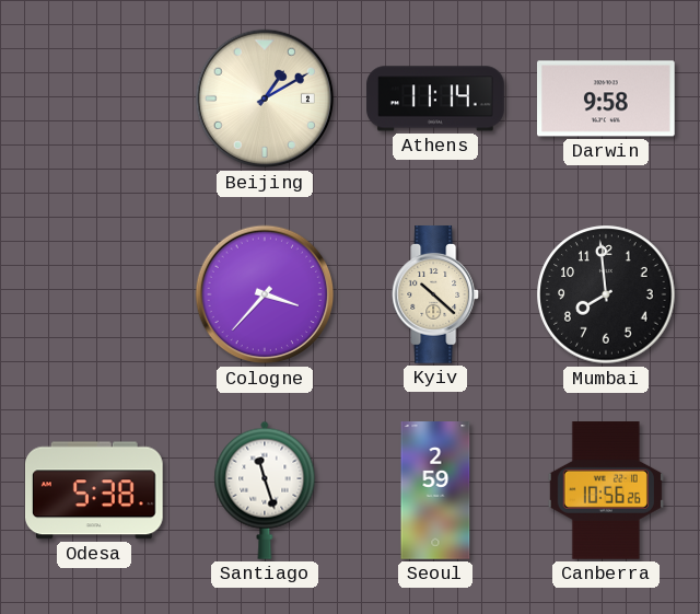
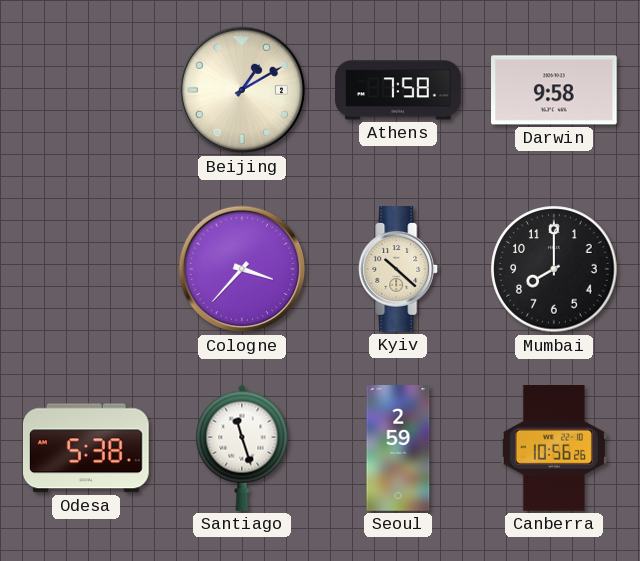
Athens: 11:14 -> 7:58
Mumbai: 7:59 -> 8:00
